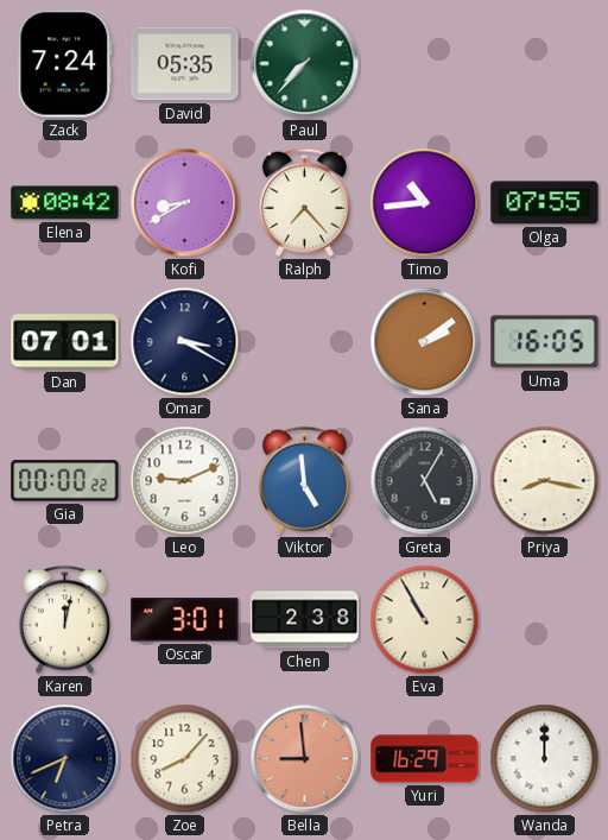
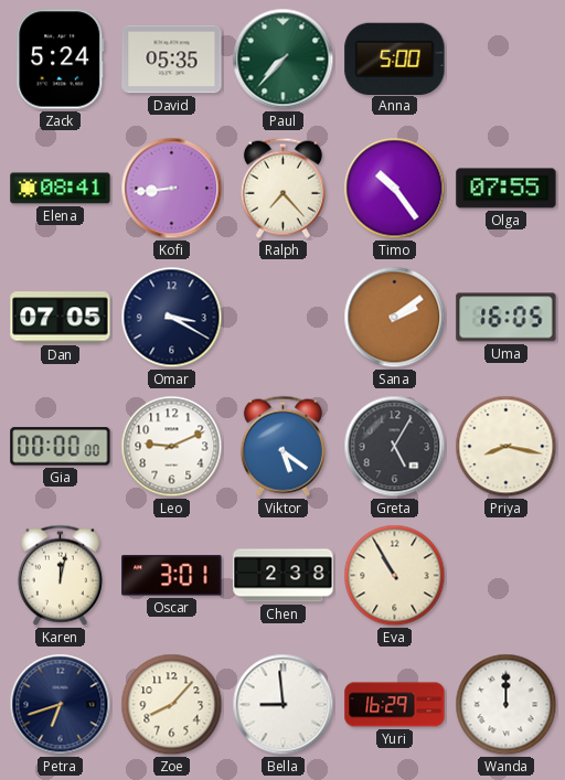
Zack: 7:24 -> 5:24
Anna: none -> 5:00
Elena: 08:42 -> 08:41
Kofi: 8:40 -> 8:44
Timo: 10:44 -> 10:24
Dan: 07:01 -> 07:05
Gia: 00:00:22 -> 00:00:00
Viktor: 4:59 -> 5:21
Petra: 6:41 -> 6:42
Bella dial: salmon -> white
